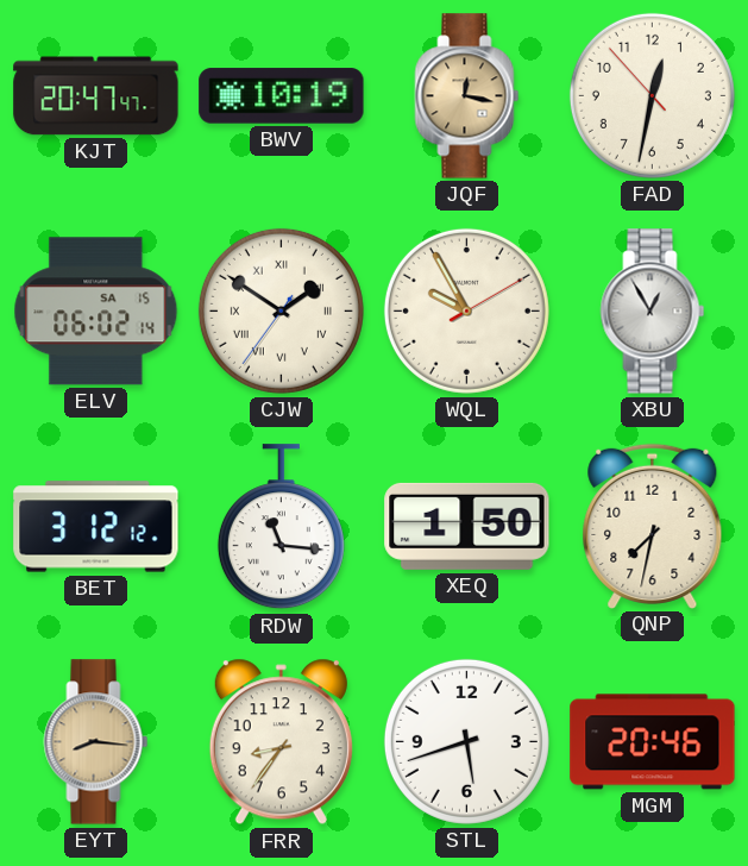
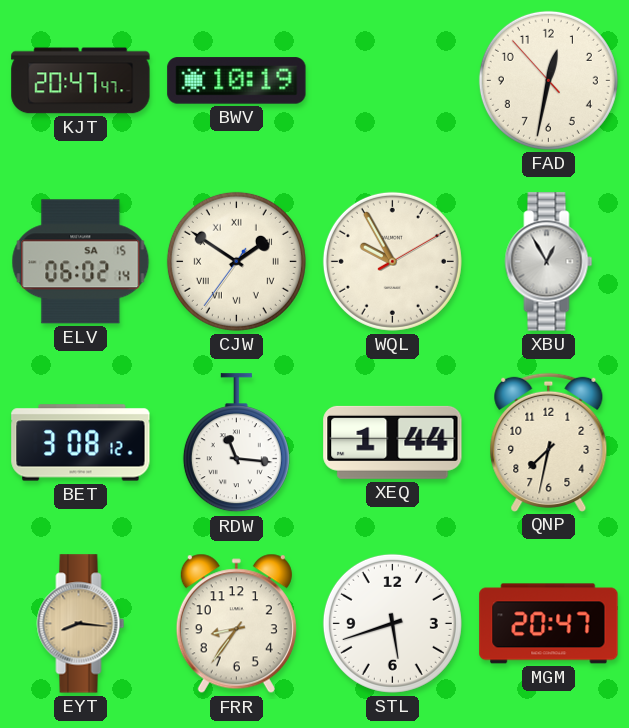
JQF: 12:17 -> none
BET: 3:12 -> 3:08
XEQ: 1:50 -> 1:44
MGM: 20:46 -> 20:47
